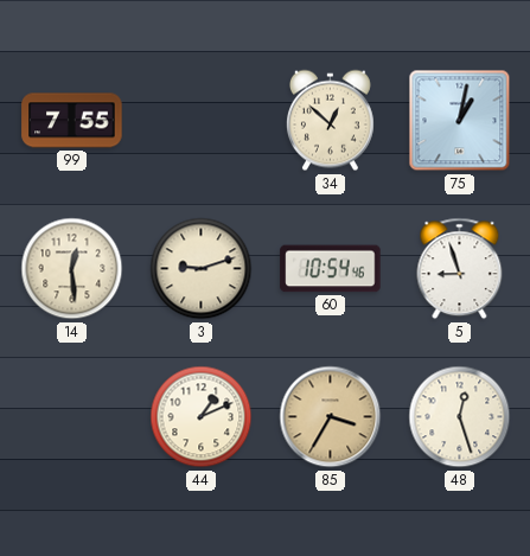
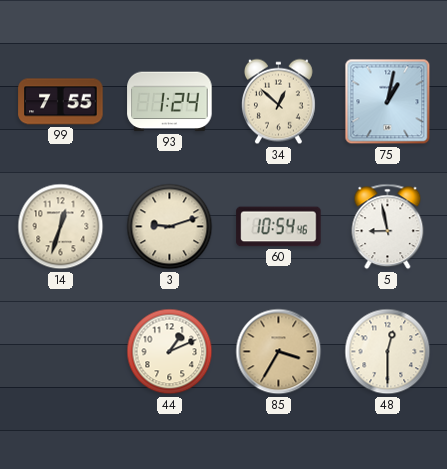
93: none -> 1:24
14: 12:29 -> 12:33
5: 8:57 -> 8:58
48: 12:27 -> 12:30
